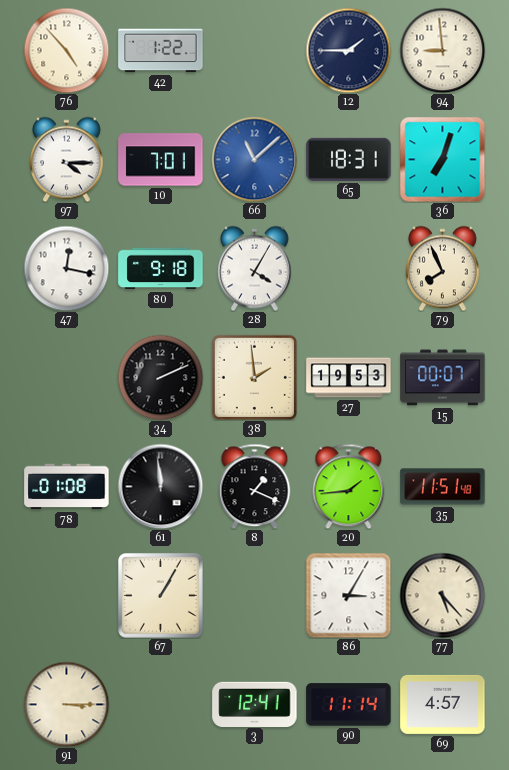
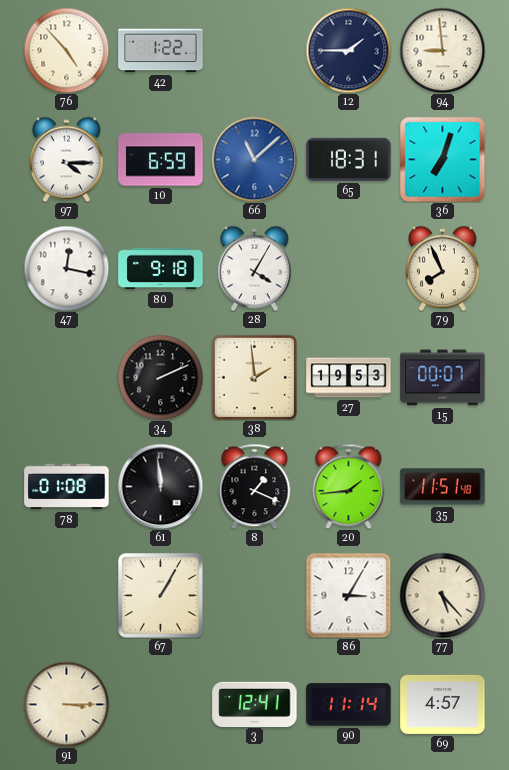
10: 7:01 -> 6:59
